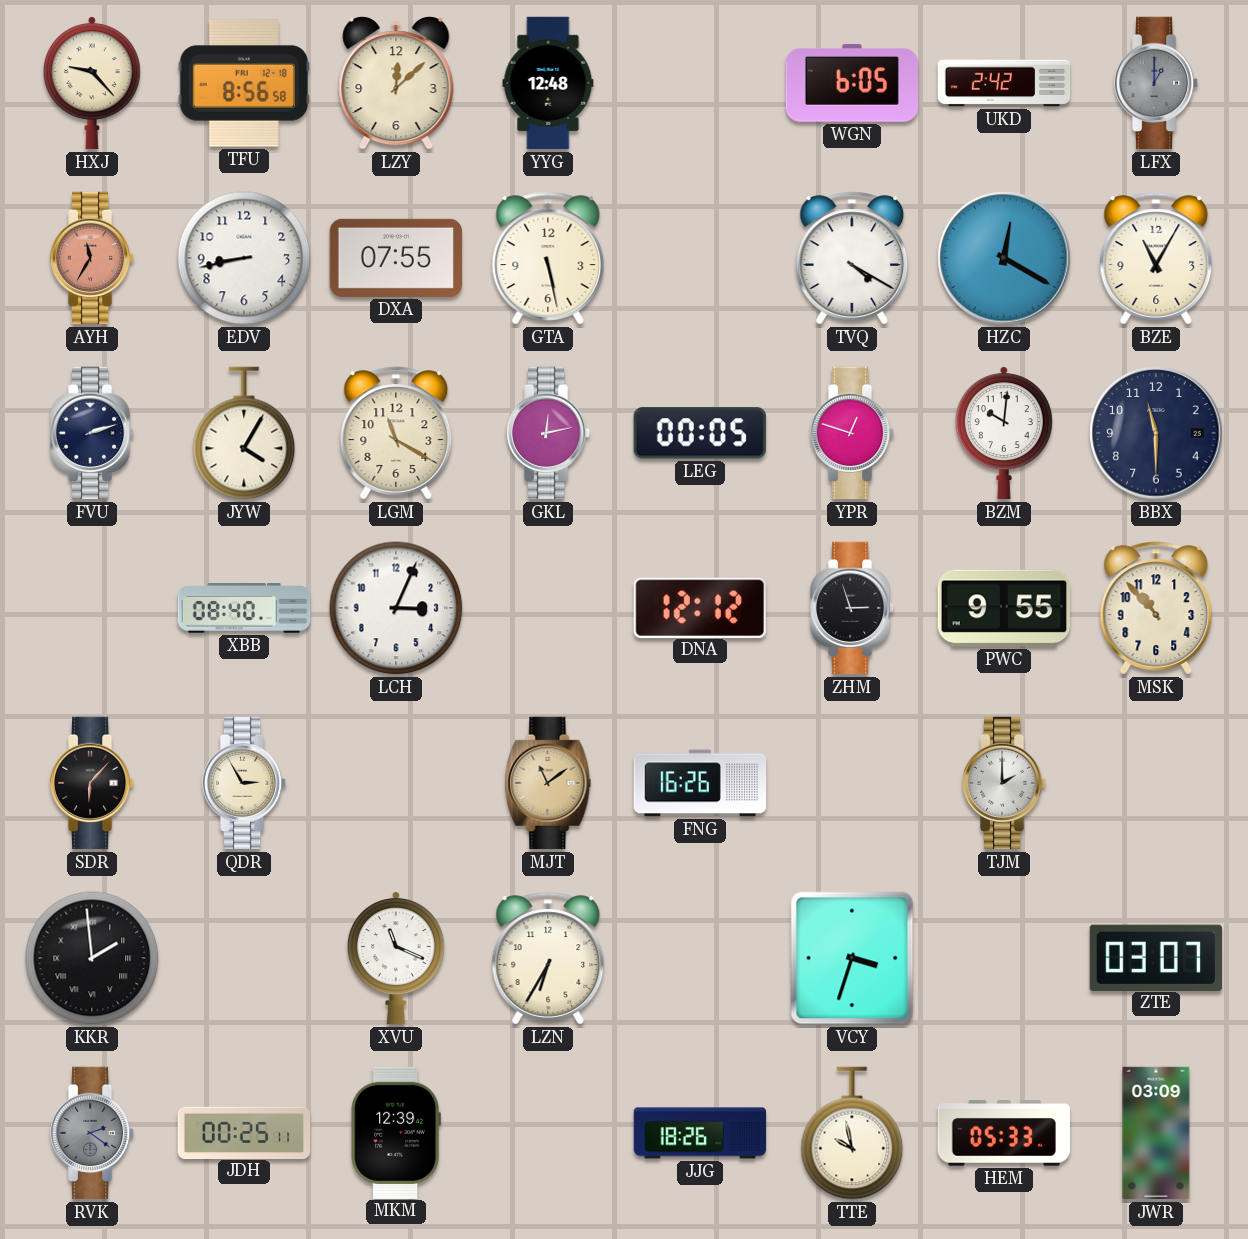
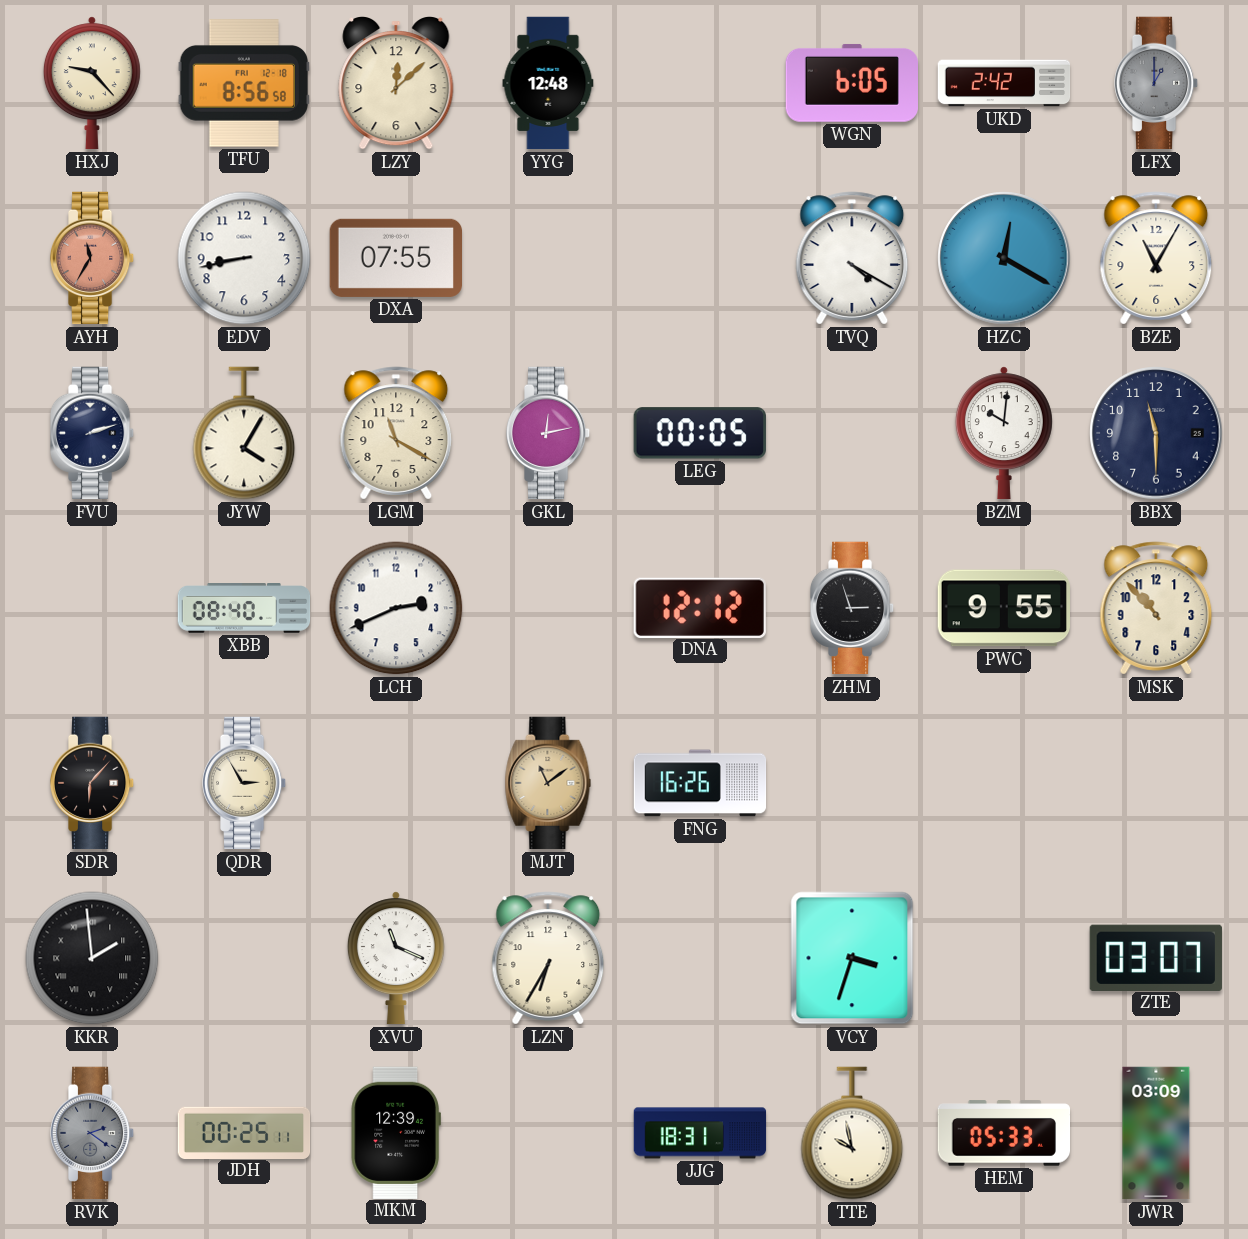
GTA: 5:28 -> none
YPR: 12:48 -> none
LCH: 3:04 -> 2:41
TJM: 2:00 -> none
JJG: 18:26 -> 18:31
